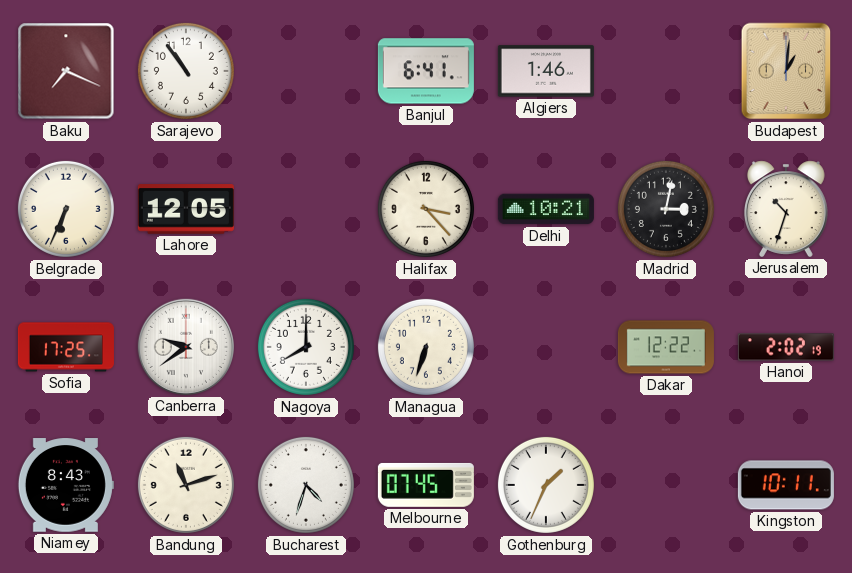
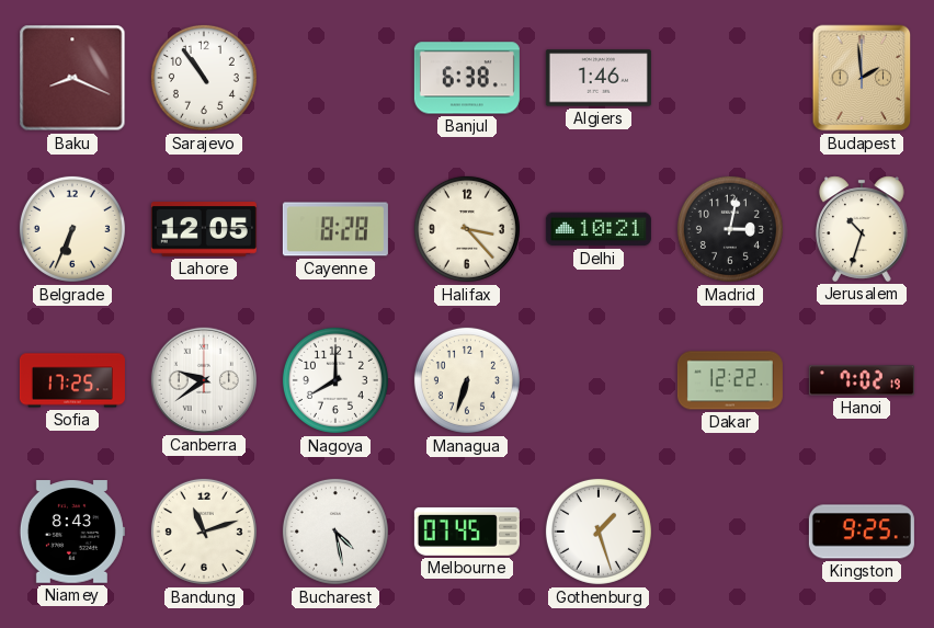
Baku: 7:19 -> 8:19
Banjul: 6:41 -> 6:38
Budapest: 1:01 -> 1:59
Cayenne: none -> 8:28
Hanoi: 2:02 -> 7:02
Bucharest: 4:33 -> 4:28
Gothenburg: 1:34 -> 1:27
Kingston: 10:11 -> 9:25
